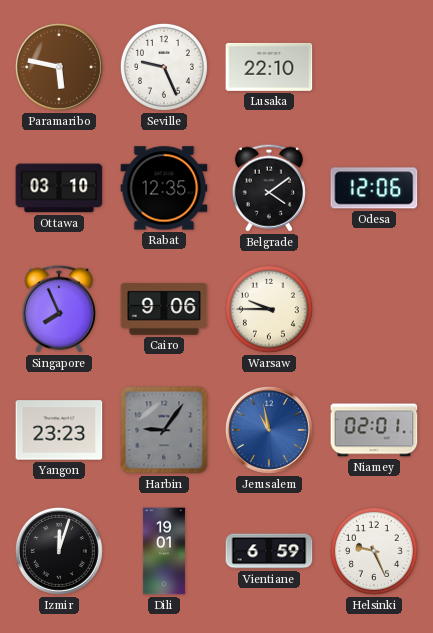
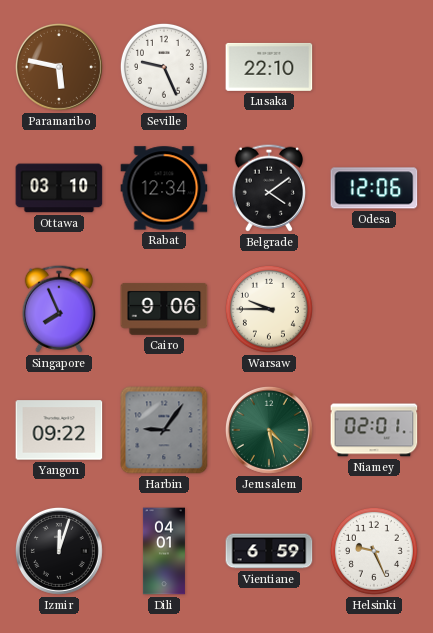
Rabat: 12:35 -> 12:34
Yangon: 23:23 -> 09:22
Jerusalem: 10:58 -> 4:28
Jerusalem dial: blue -> green
Dili: 19:01 -> 04:01
